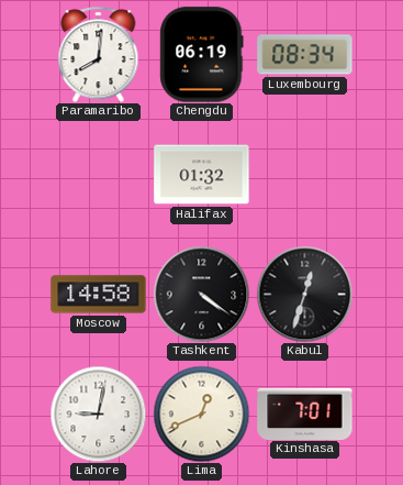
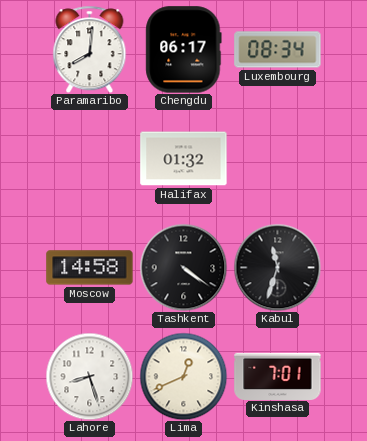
Chengdu: 06:19 -> 06:17
Kabul: 12:33 -> 11:33
Lahore: 9:02 -> 8:27
